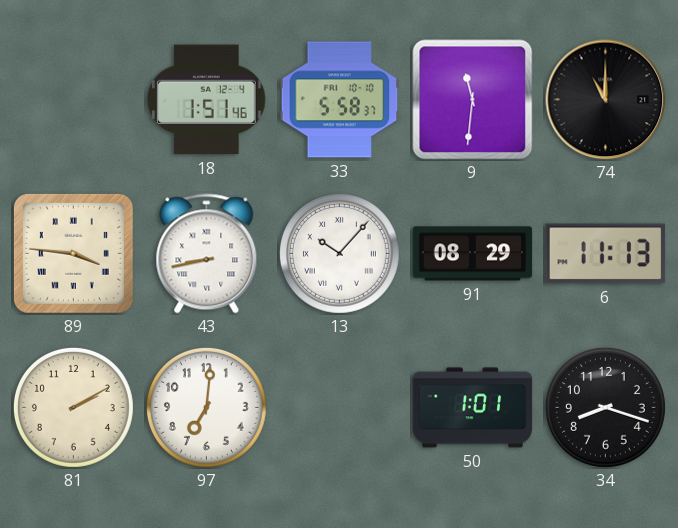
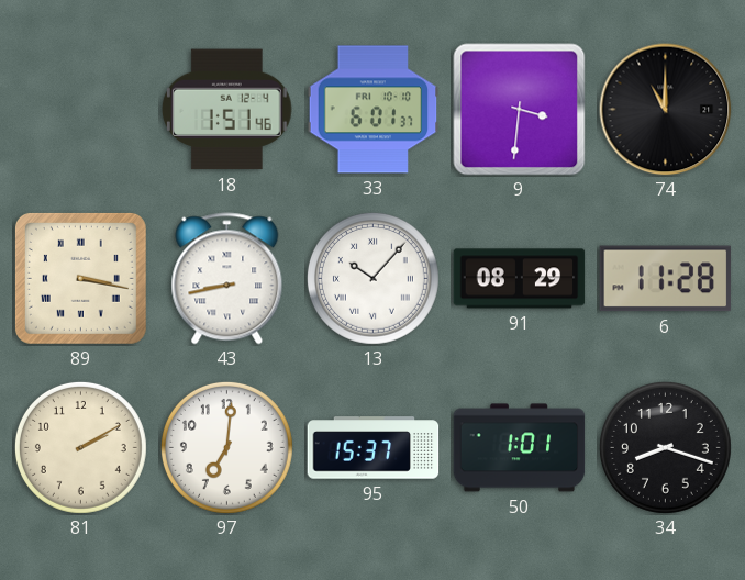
33: 5:58 -> 6:01
9: 11:31 -> 3:31
89: 3:46 -> 3:17
6: 11:13 -> 11:28
95: none -> 15:37
